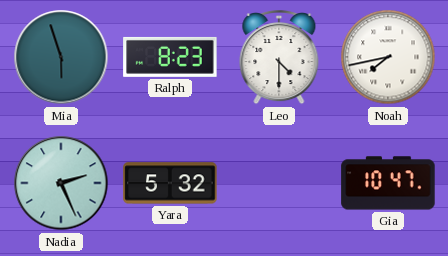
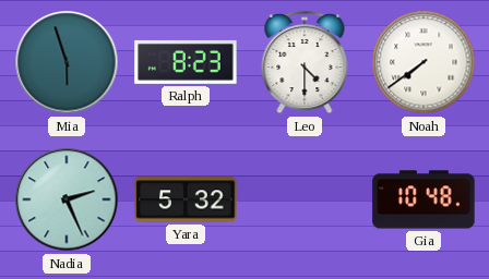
Noah: 7:43 -> 7:39
Gia: 10:47 -> 10:48
